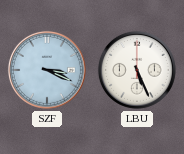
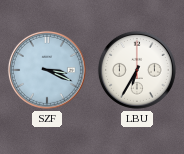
LBU: 5:26 -> 6:35
